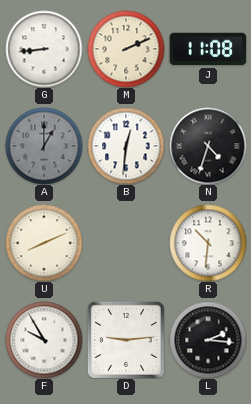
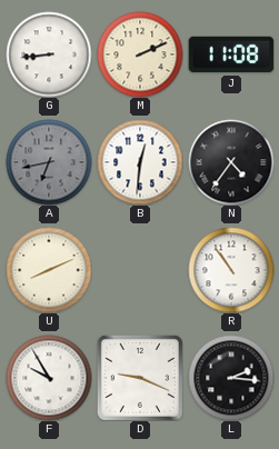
A: 1:00 -> 6:43
N: 4:33 -> 4:36
R: 10:31 -> 10:54
D: 9:14 -> 9:19
